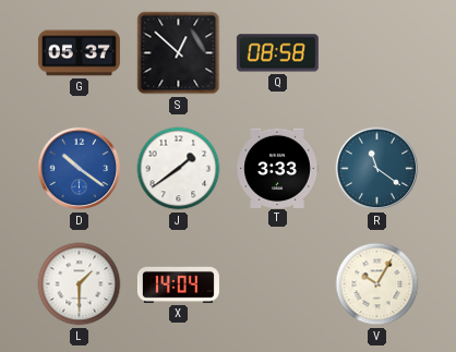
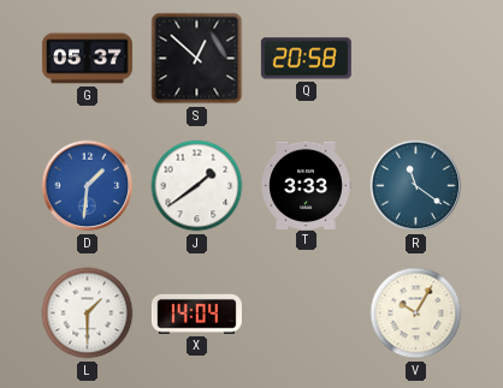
Q: 08:58 -> 20:58
D: 10:21 -> 1:31
